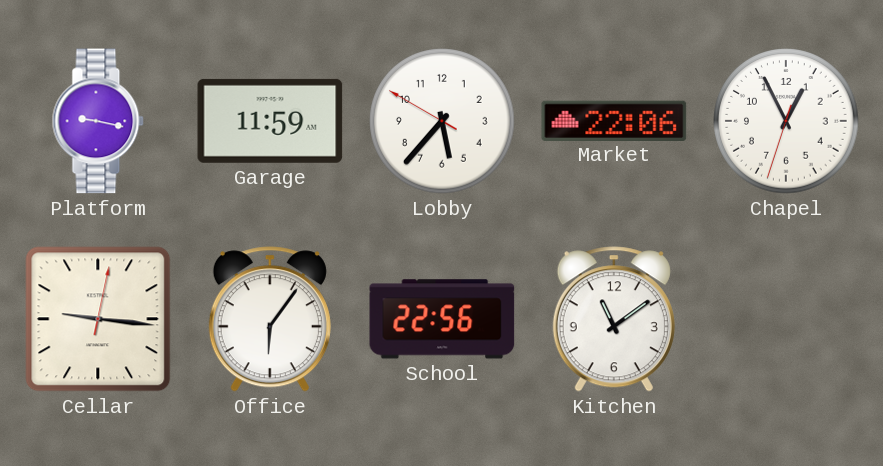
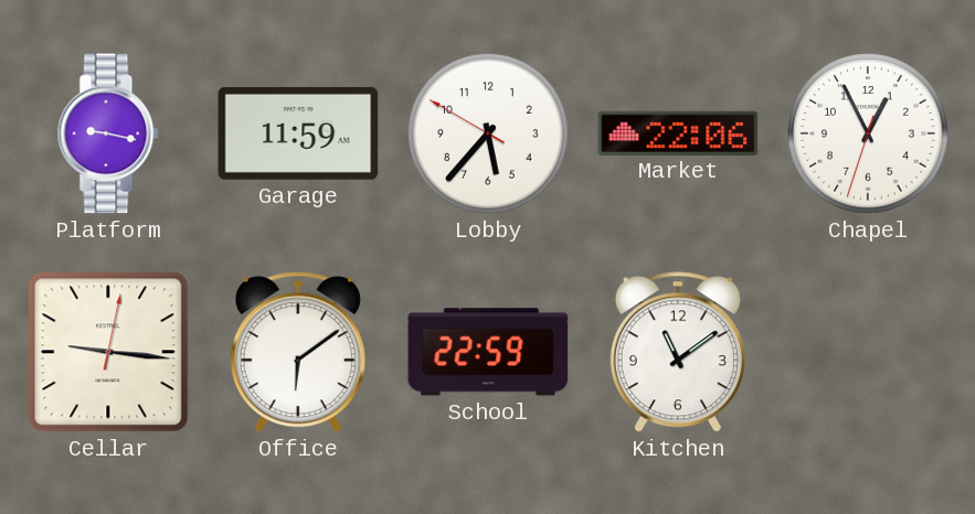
Office: 6:06 -> 6:09
School: 22:56 -> 22:59
